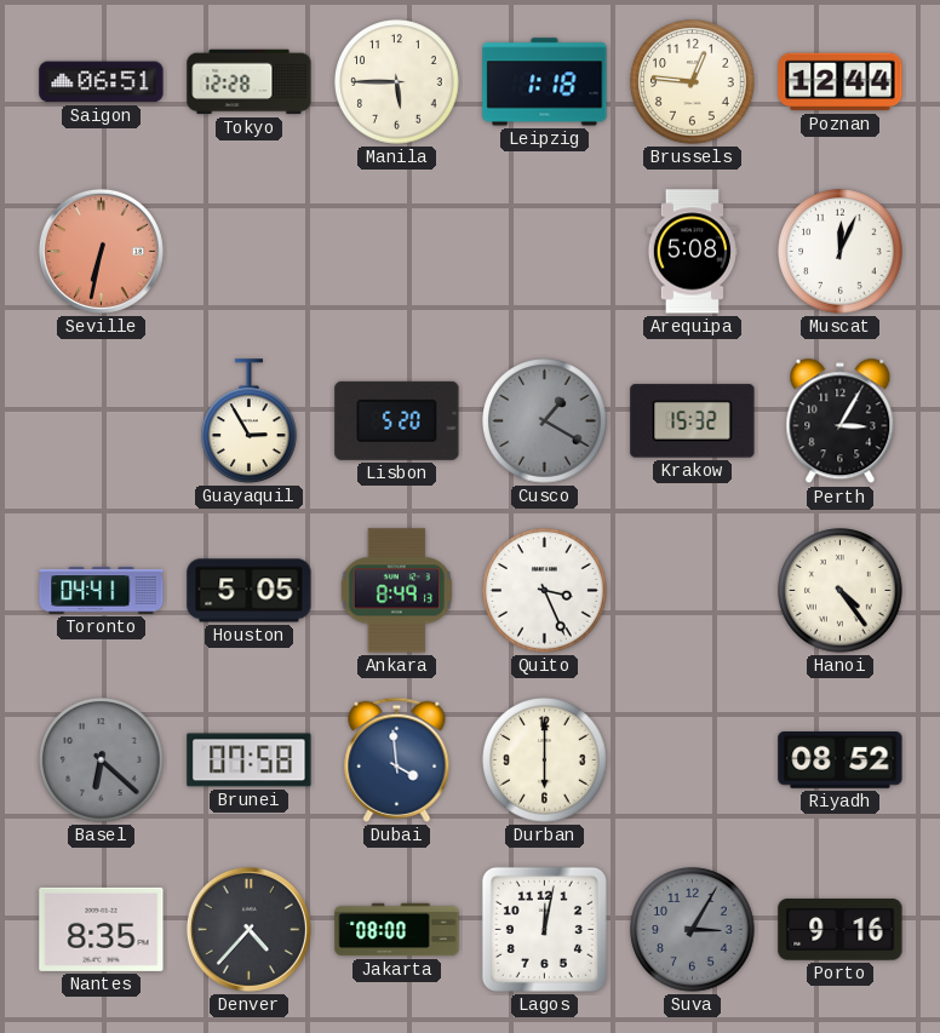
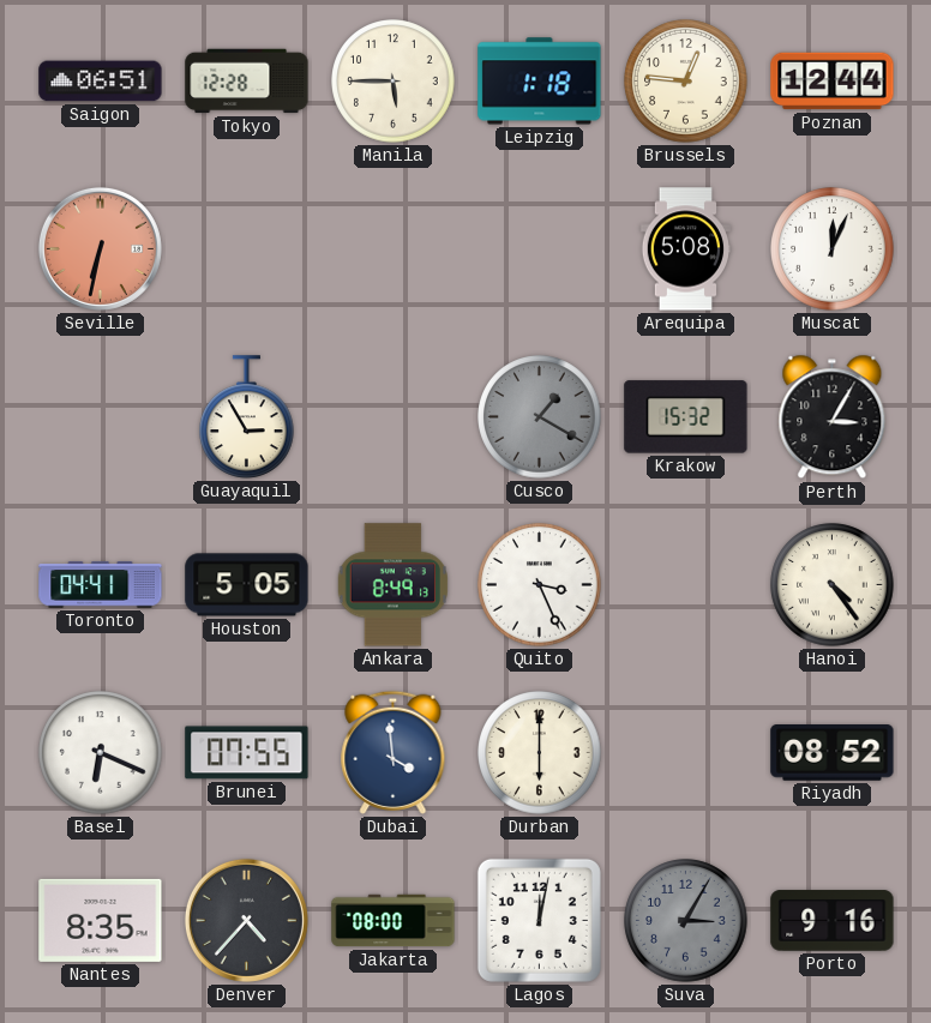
Lisbon: 5:20 -> none
Basel: 6:22 -> 6:19
Basel dial: grey -> white
Brunei: 07:58 -> 07:55
